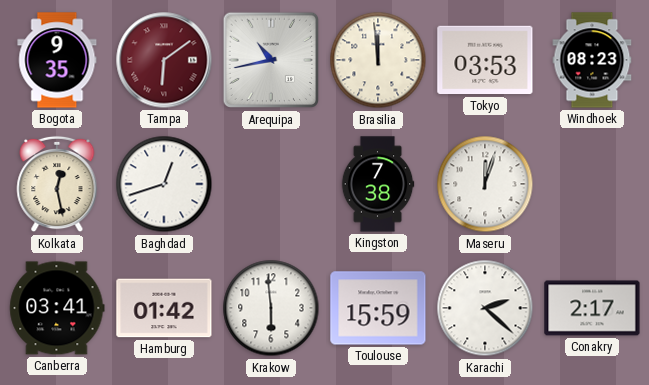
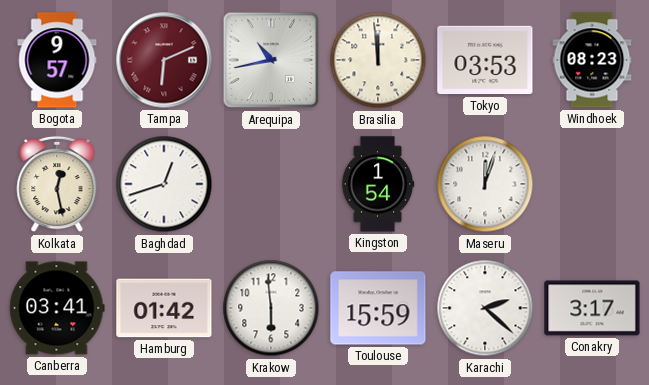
Bogota: 9:35 -> 9:57
Tampa: 6:09 -> 6:11
Kingston: 7:38 -> 1:54
Conakry: 2:17 -> 3:17
